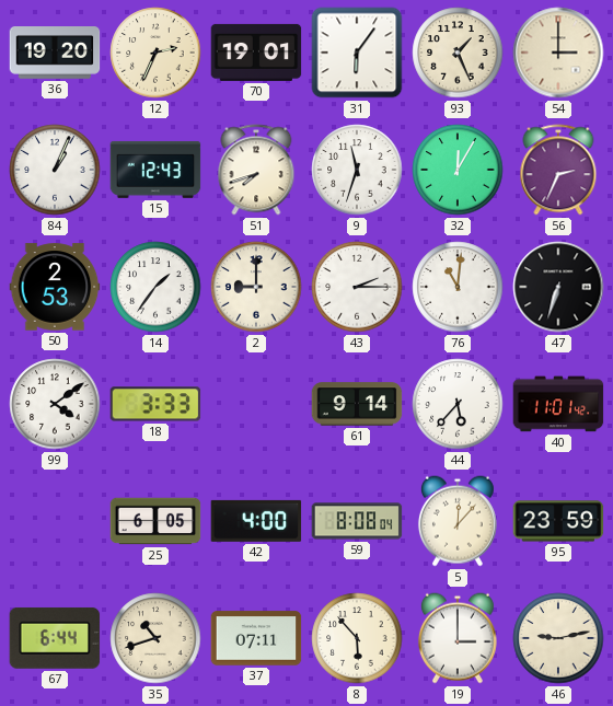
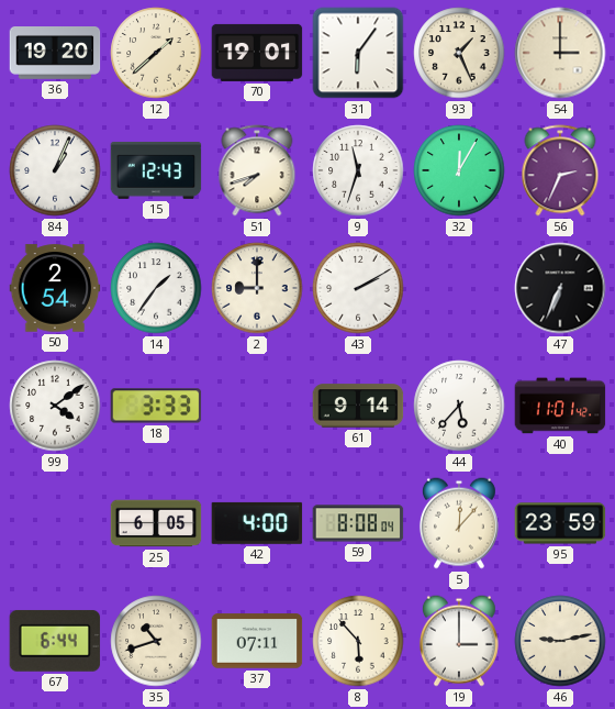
12: 2:34 -> 1:38
50: 2:53 -> 2:54
43: 2:15 -> 2:10
76: 11:01 -> none
47: 6:33 -> 6:34
